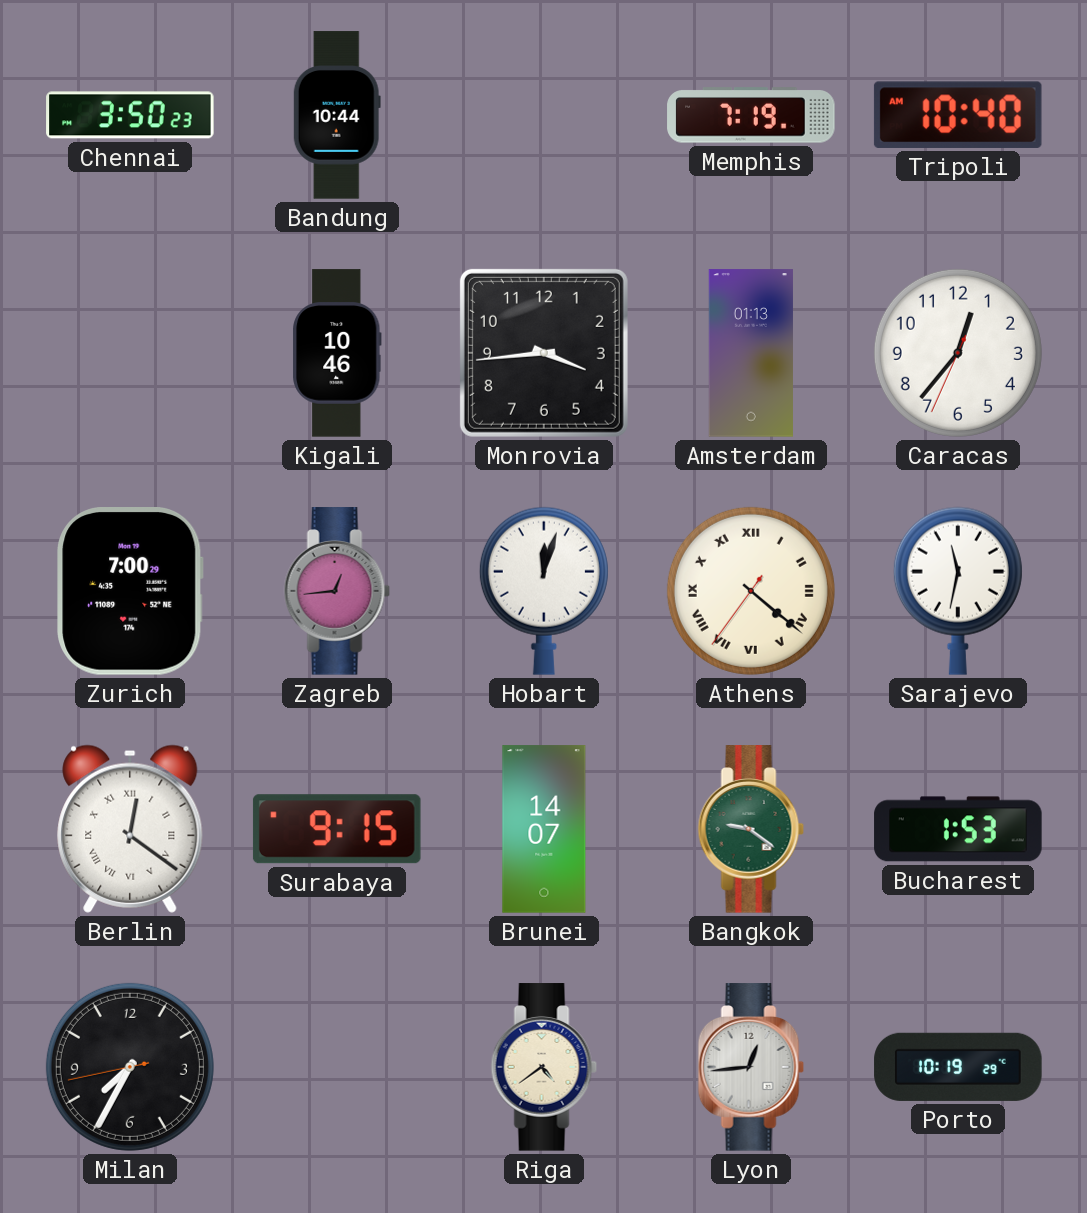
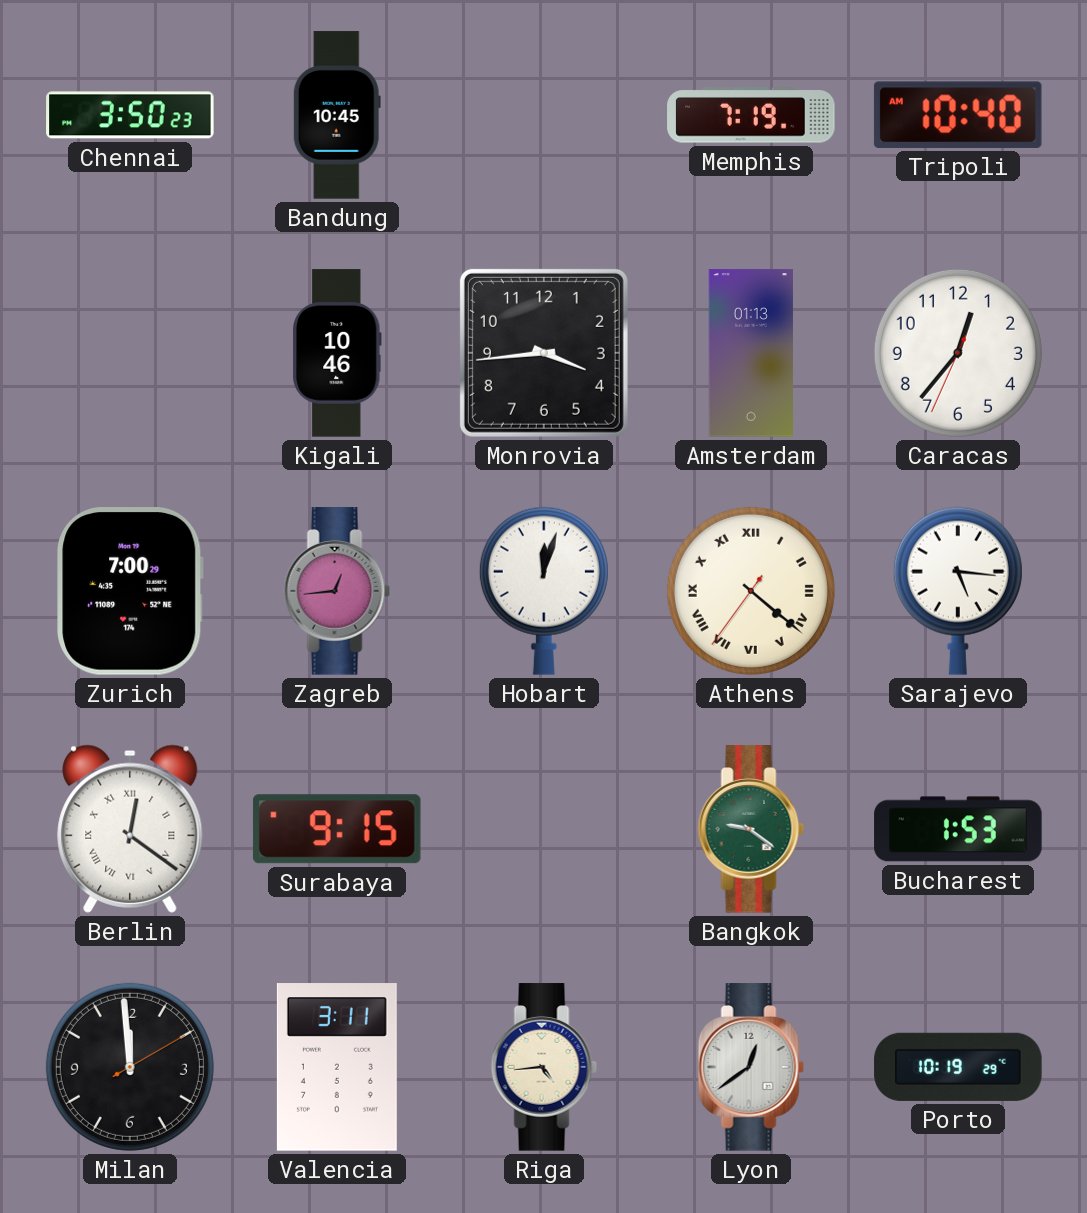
Bandung: 10:44 -> 10:45
Sarajevo: 11:32 -> 5:16
Brunei: 14:07 -> none
Milan: 7:34 -> 11:59
Valencia: none -> 3:11
Riga: 4:39 -> 4:44
Lyon: 12:44 -> 12:39
